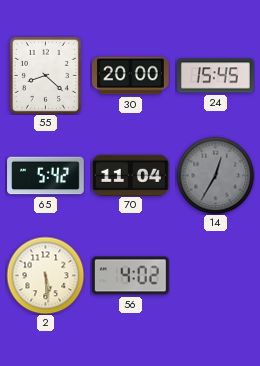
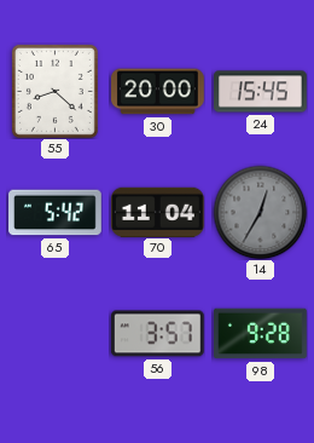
2: 5:29 -> none
56: 4:02 -> 3:57
98: none -> 9:28
